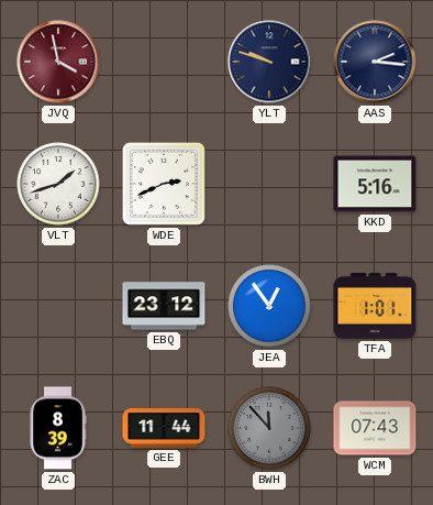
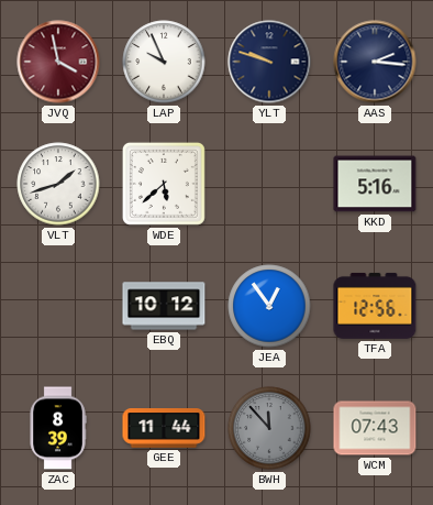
LAP: none -> 9:56
WDE: 2:41 -> 5:38
EBQ: 23:12 -> 10:12
TFA: 1:01 -> 12:56
